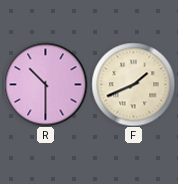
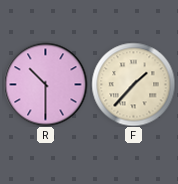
F: 1:41 -> 1:37
